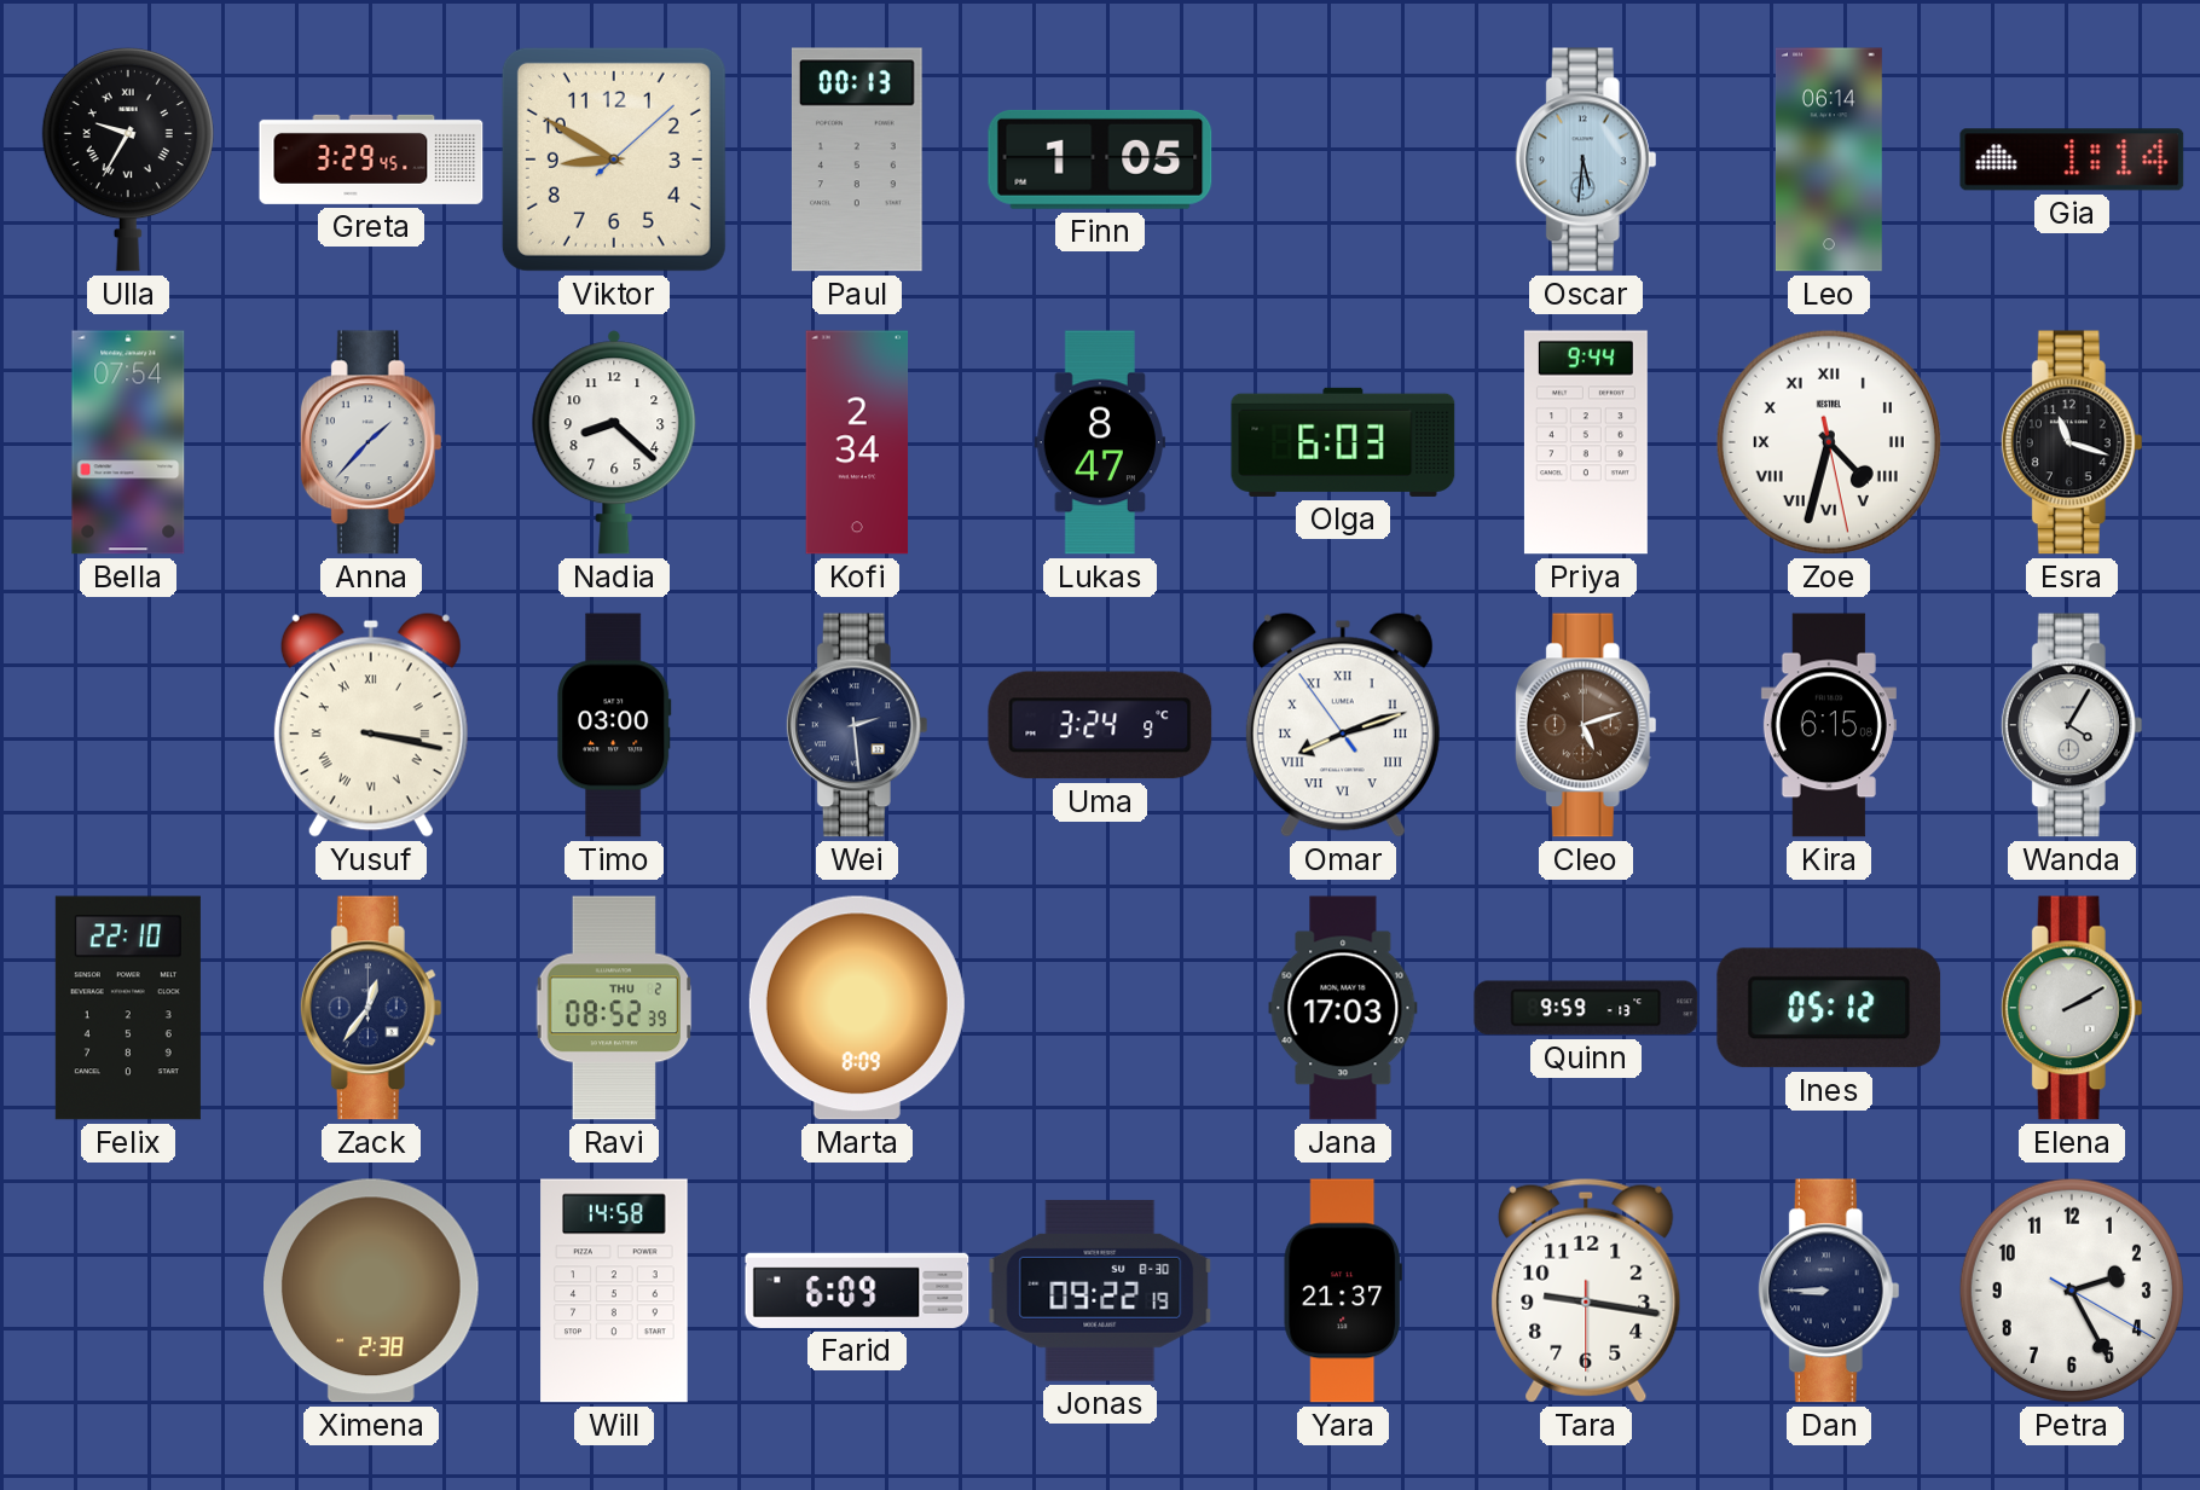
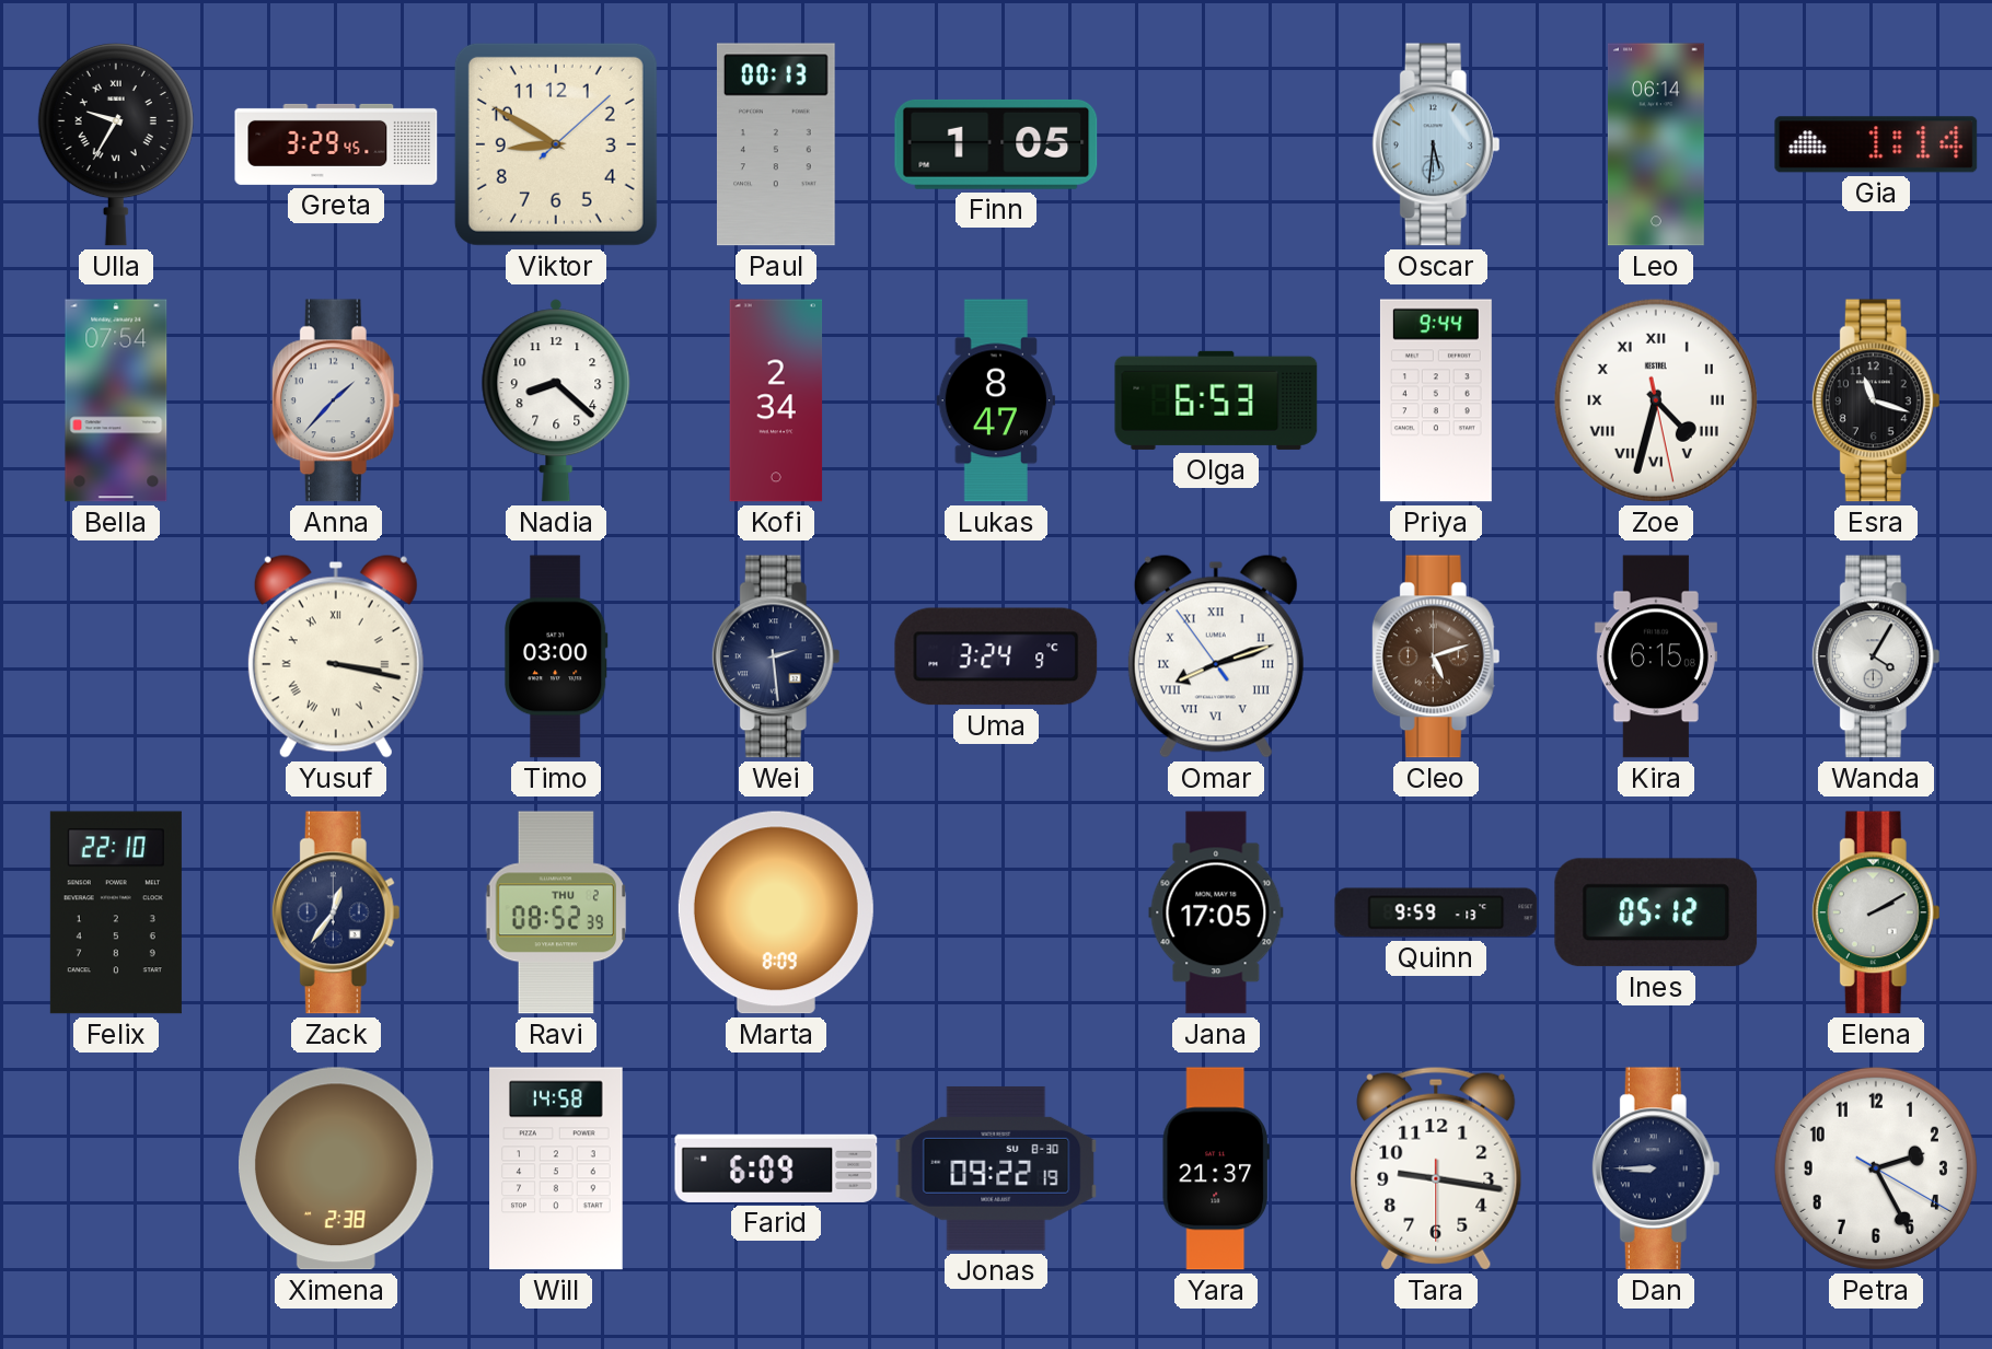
Olga: 6:03 -> 6:53
Jana: 17:03 -> 17:05
